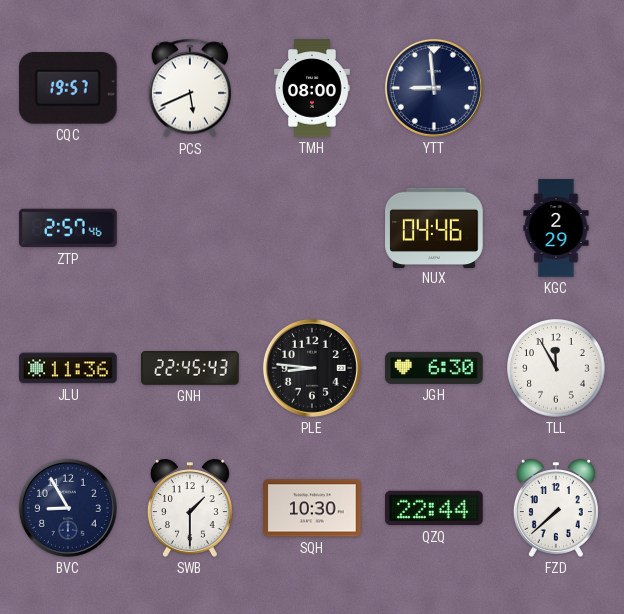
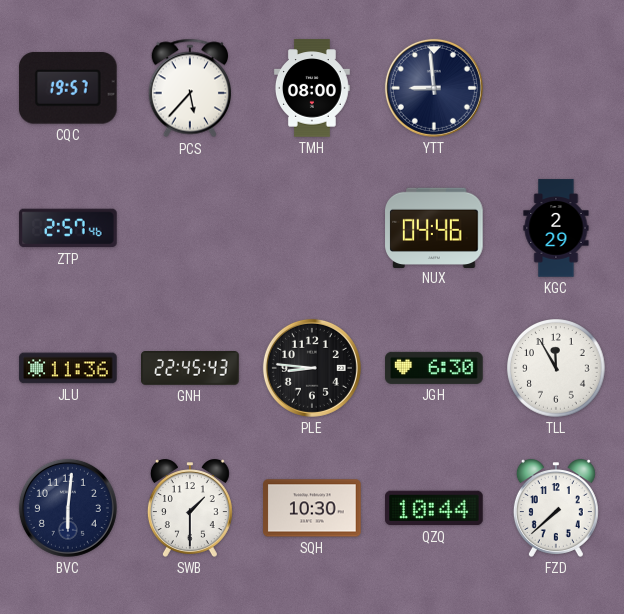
PCS: 5:41 -> 5:37
BVC: 8:55 -> 6:01
QZQ: 22:44 -> 10:44
